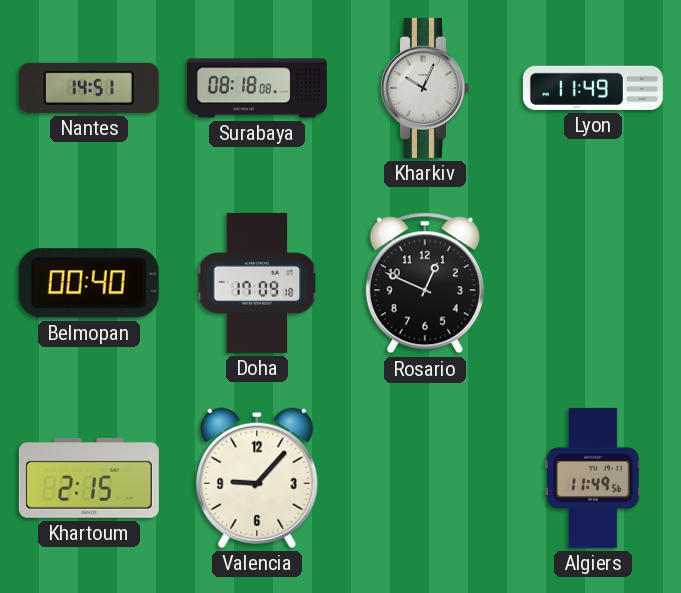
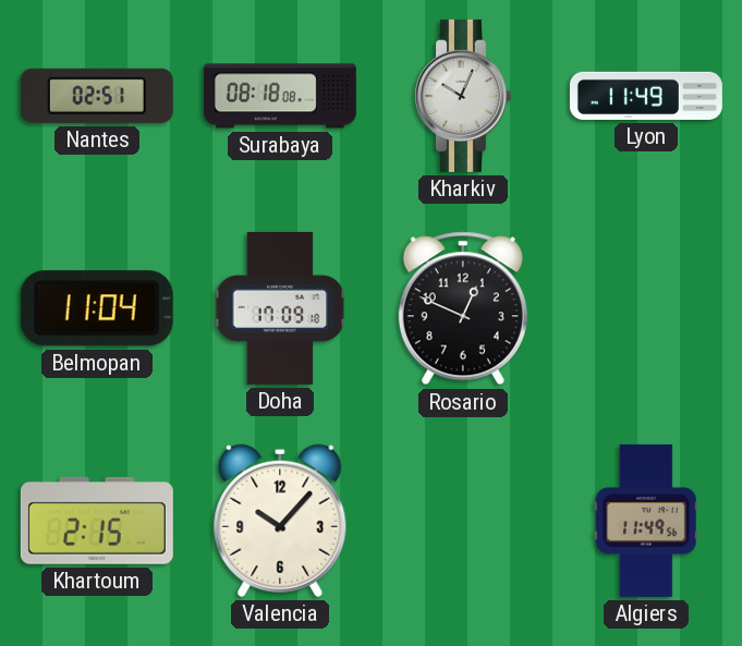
Nantes: 14:51 -> 02:51
Belmopan: 00:40 -> 11:04
Valencia: 9:07 -> 10:07
